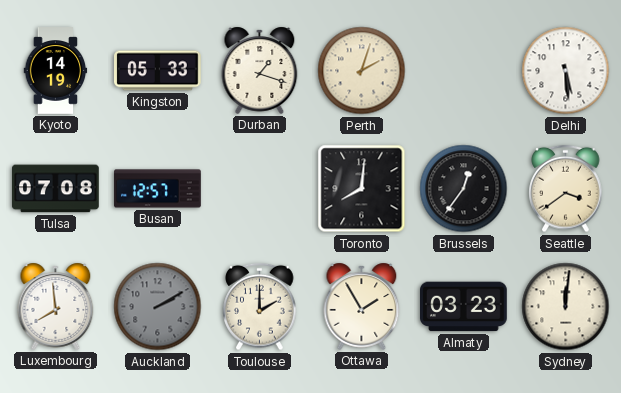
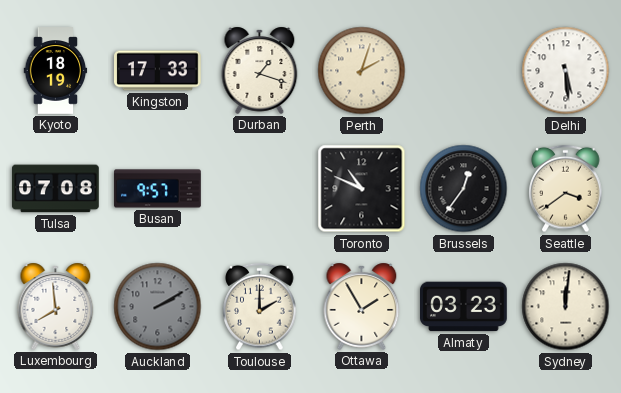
Kyoto: 14:19 -> 18:19
Kingston: 05:33 -> 17:33
Busan: 12:57 -> 9:57
Toronto: 8:01 -> 10:49
